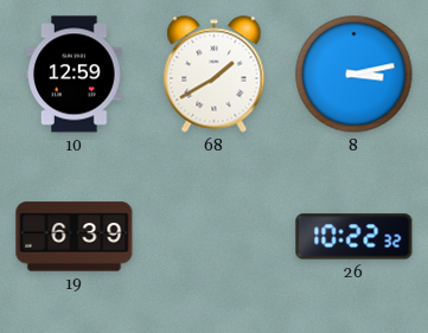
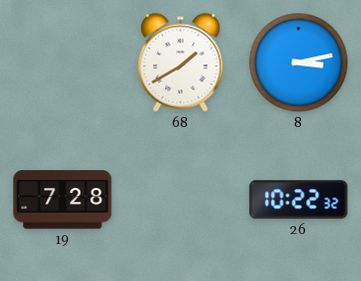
10: 12:59 -> none
19: 6:39 -> 7:28
